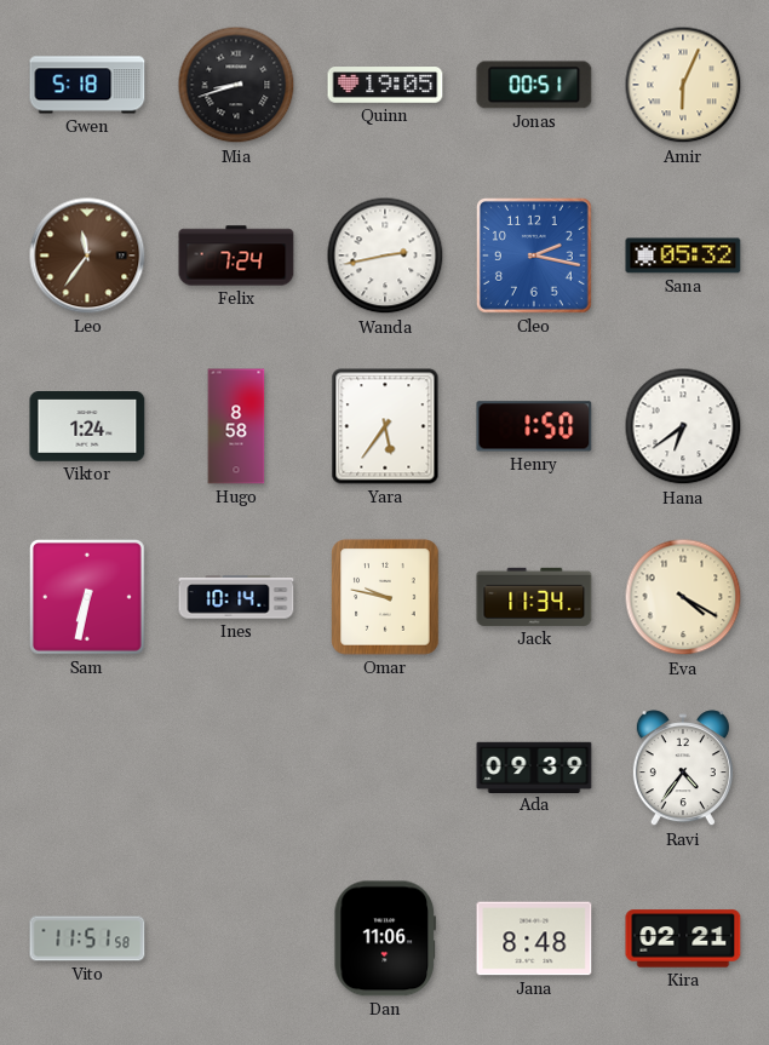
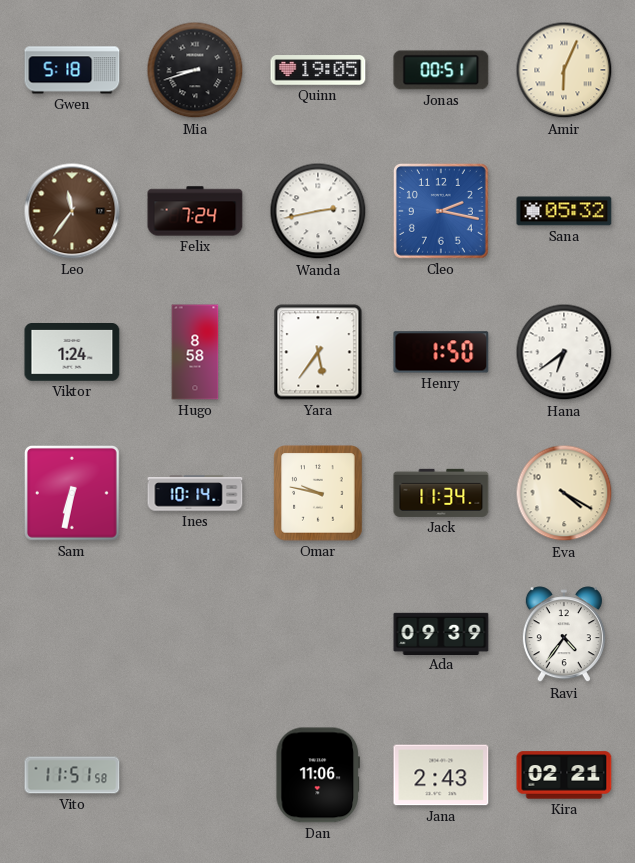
Jana: 8:48 -> 2:43
